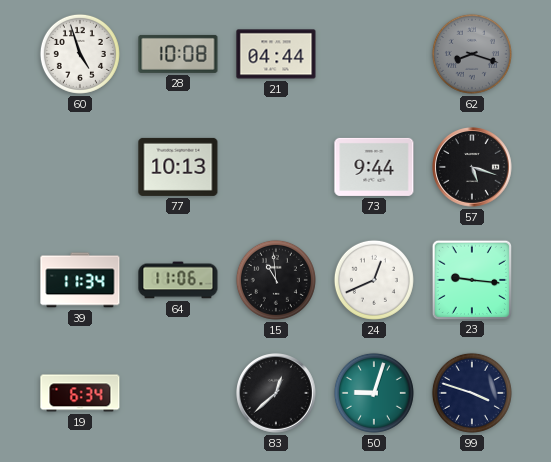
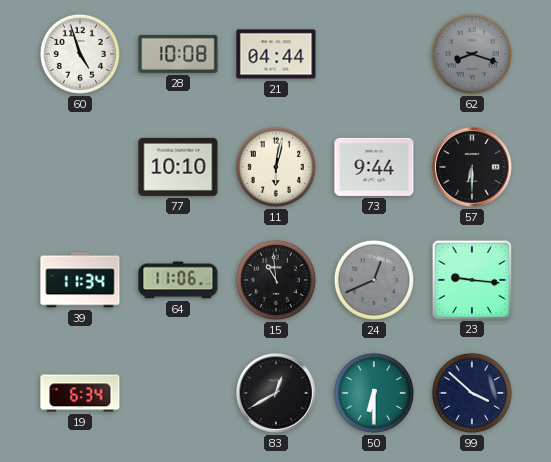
77: 10:13 -> 10:10
11: none -> 6:02
57: 5:18 -> 6:30
24 dial: white -> grey
83: 12:38 -> 12:40
50: 9:03 -> 6:30
99: 3:48 -> 3:52
